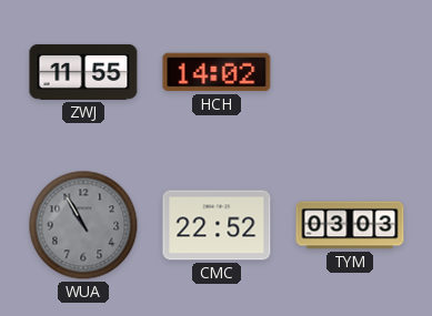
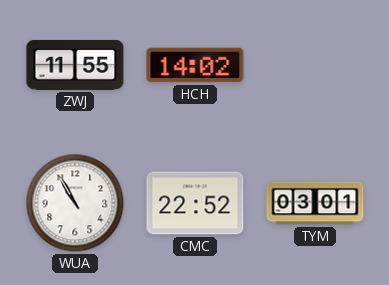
WUA dial: grey -> white
TYM: 03:03 -> 03:01
